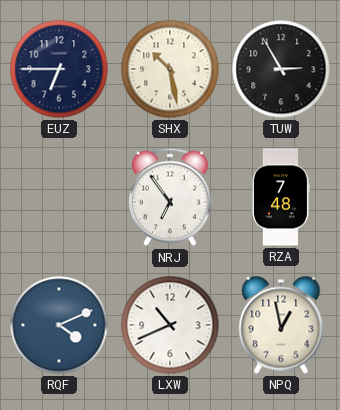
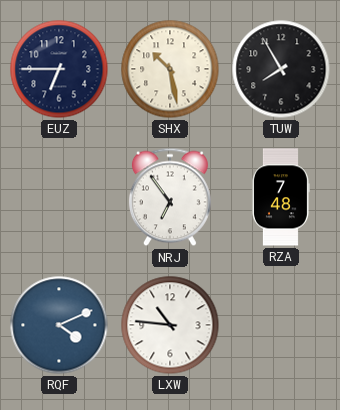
TUW: 2:55 -> 7:55
LXW: 10:41 -> 10:46
NPQ: 12:58 -> none
